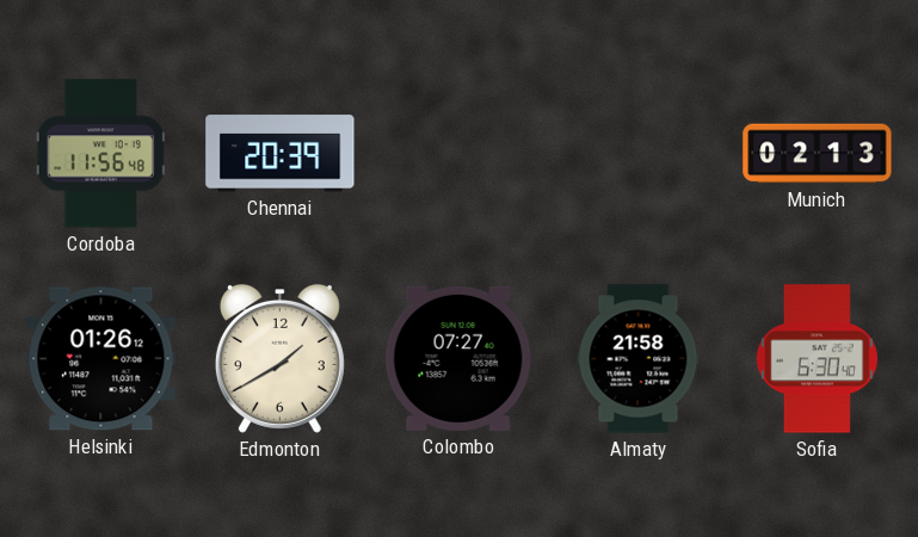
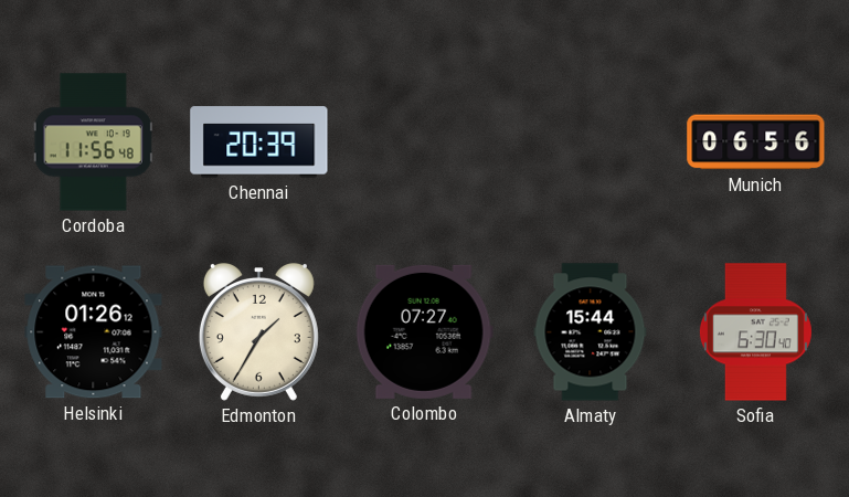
Munich: 02:13 -> 06:56
Edmonton: 1:40 -> 1:35
Almaty: 21:58 -> 15:44
